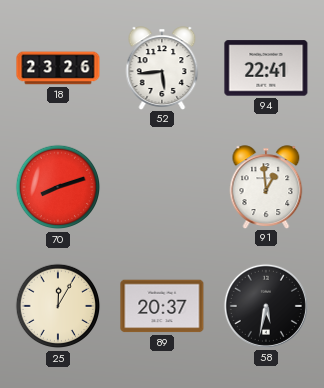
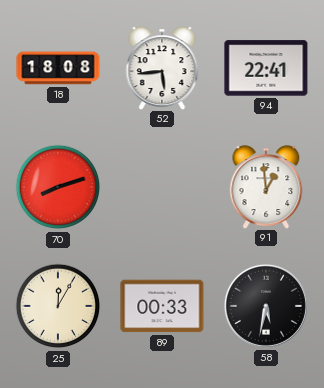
18: 23:26 -> 18:08
89: 20:37 -> 00:33
